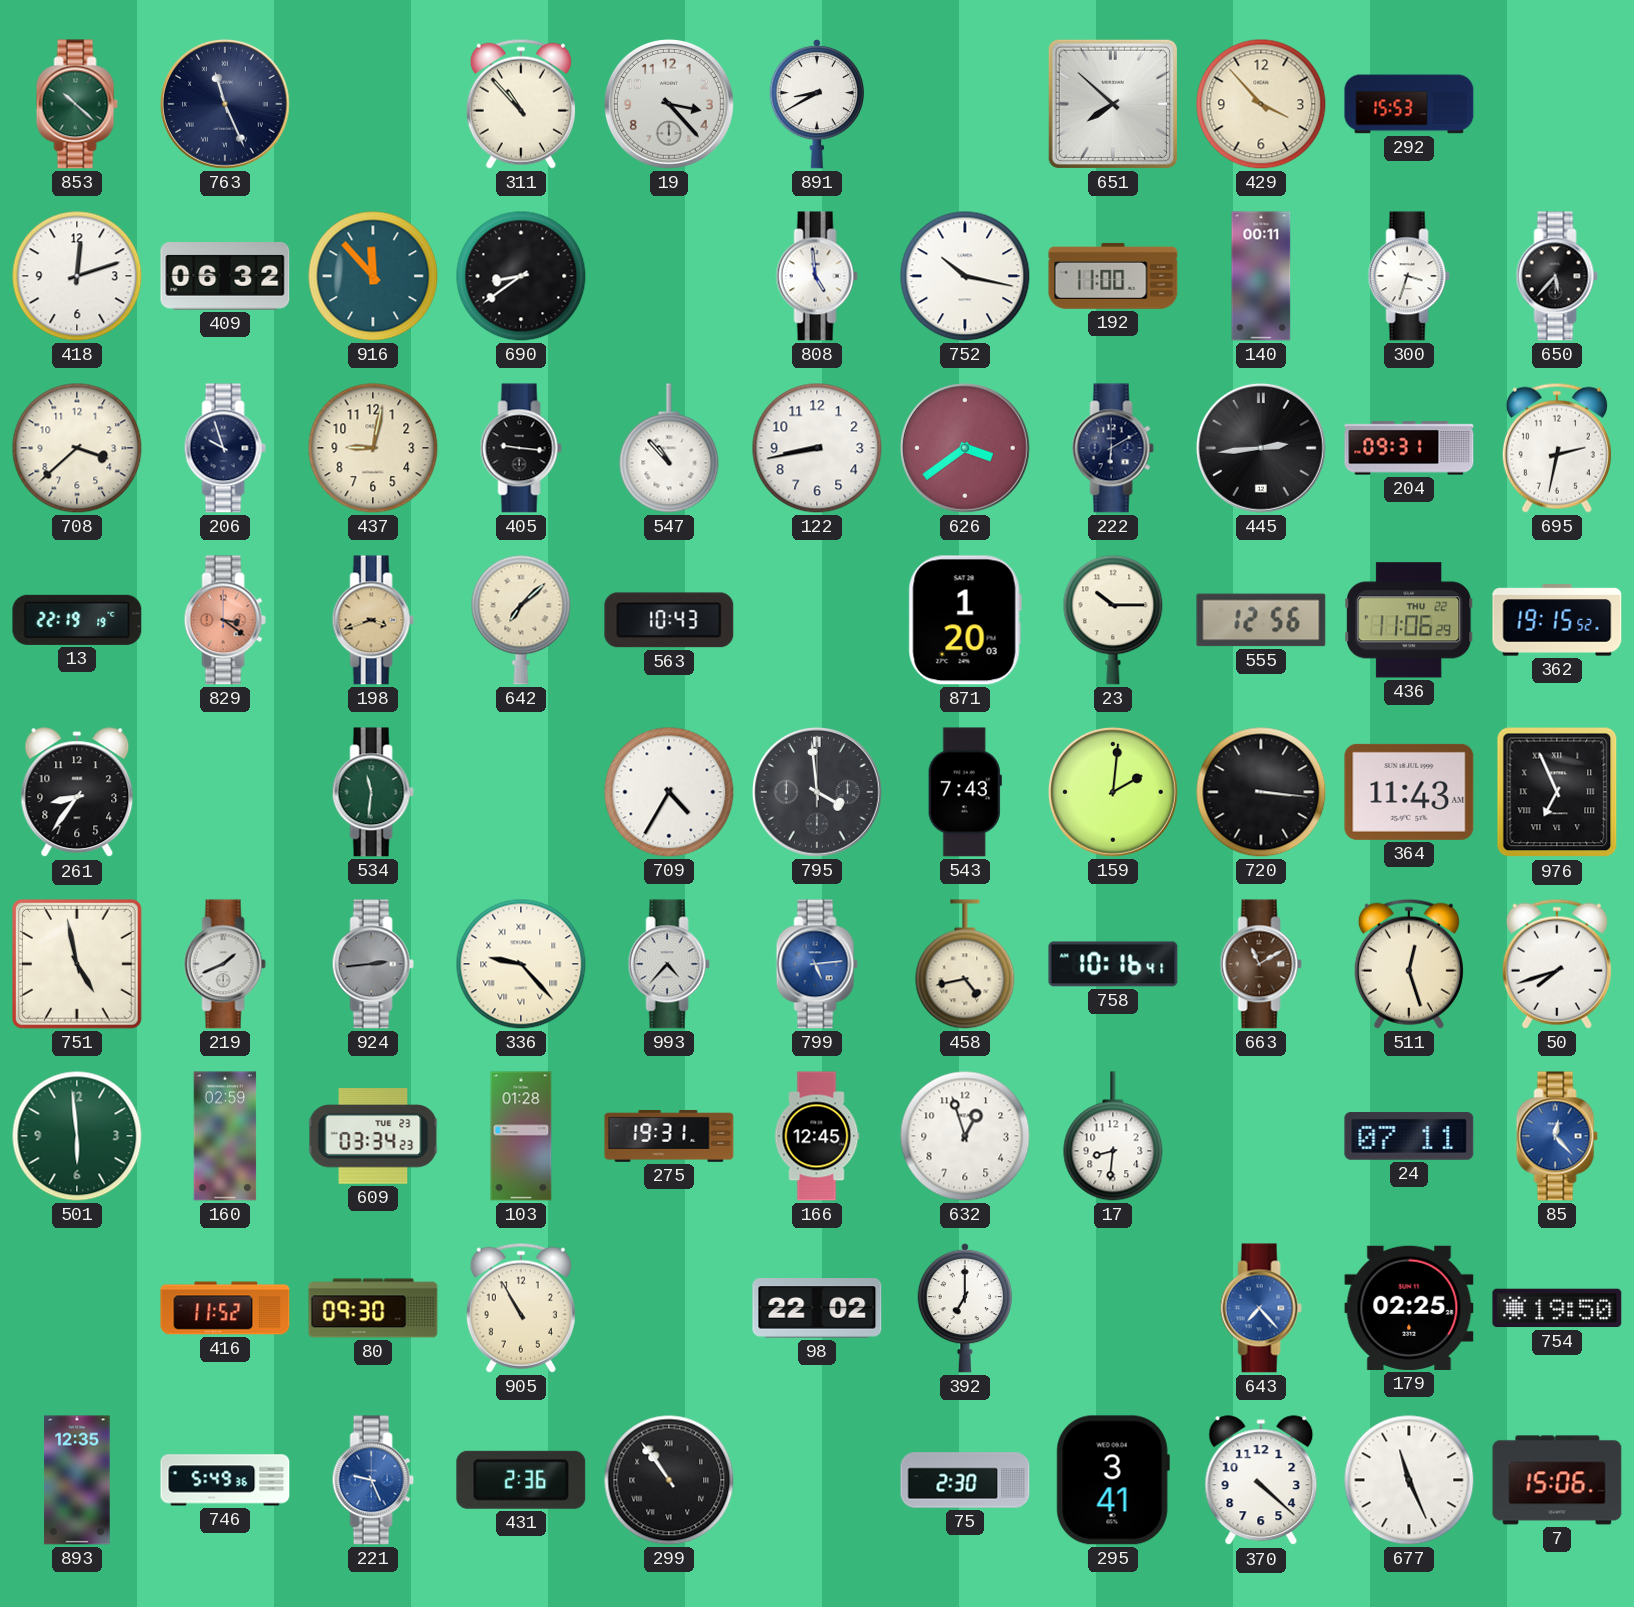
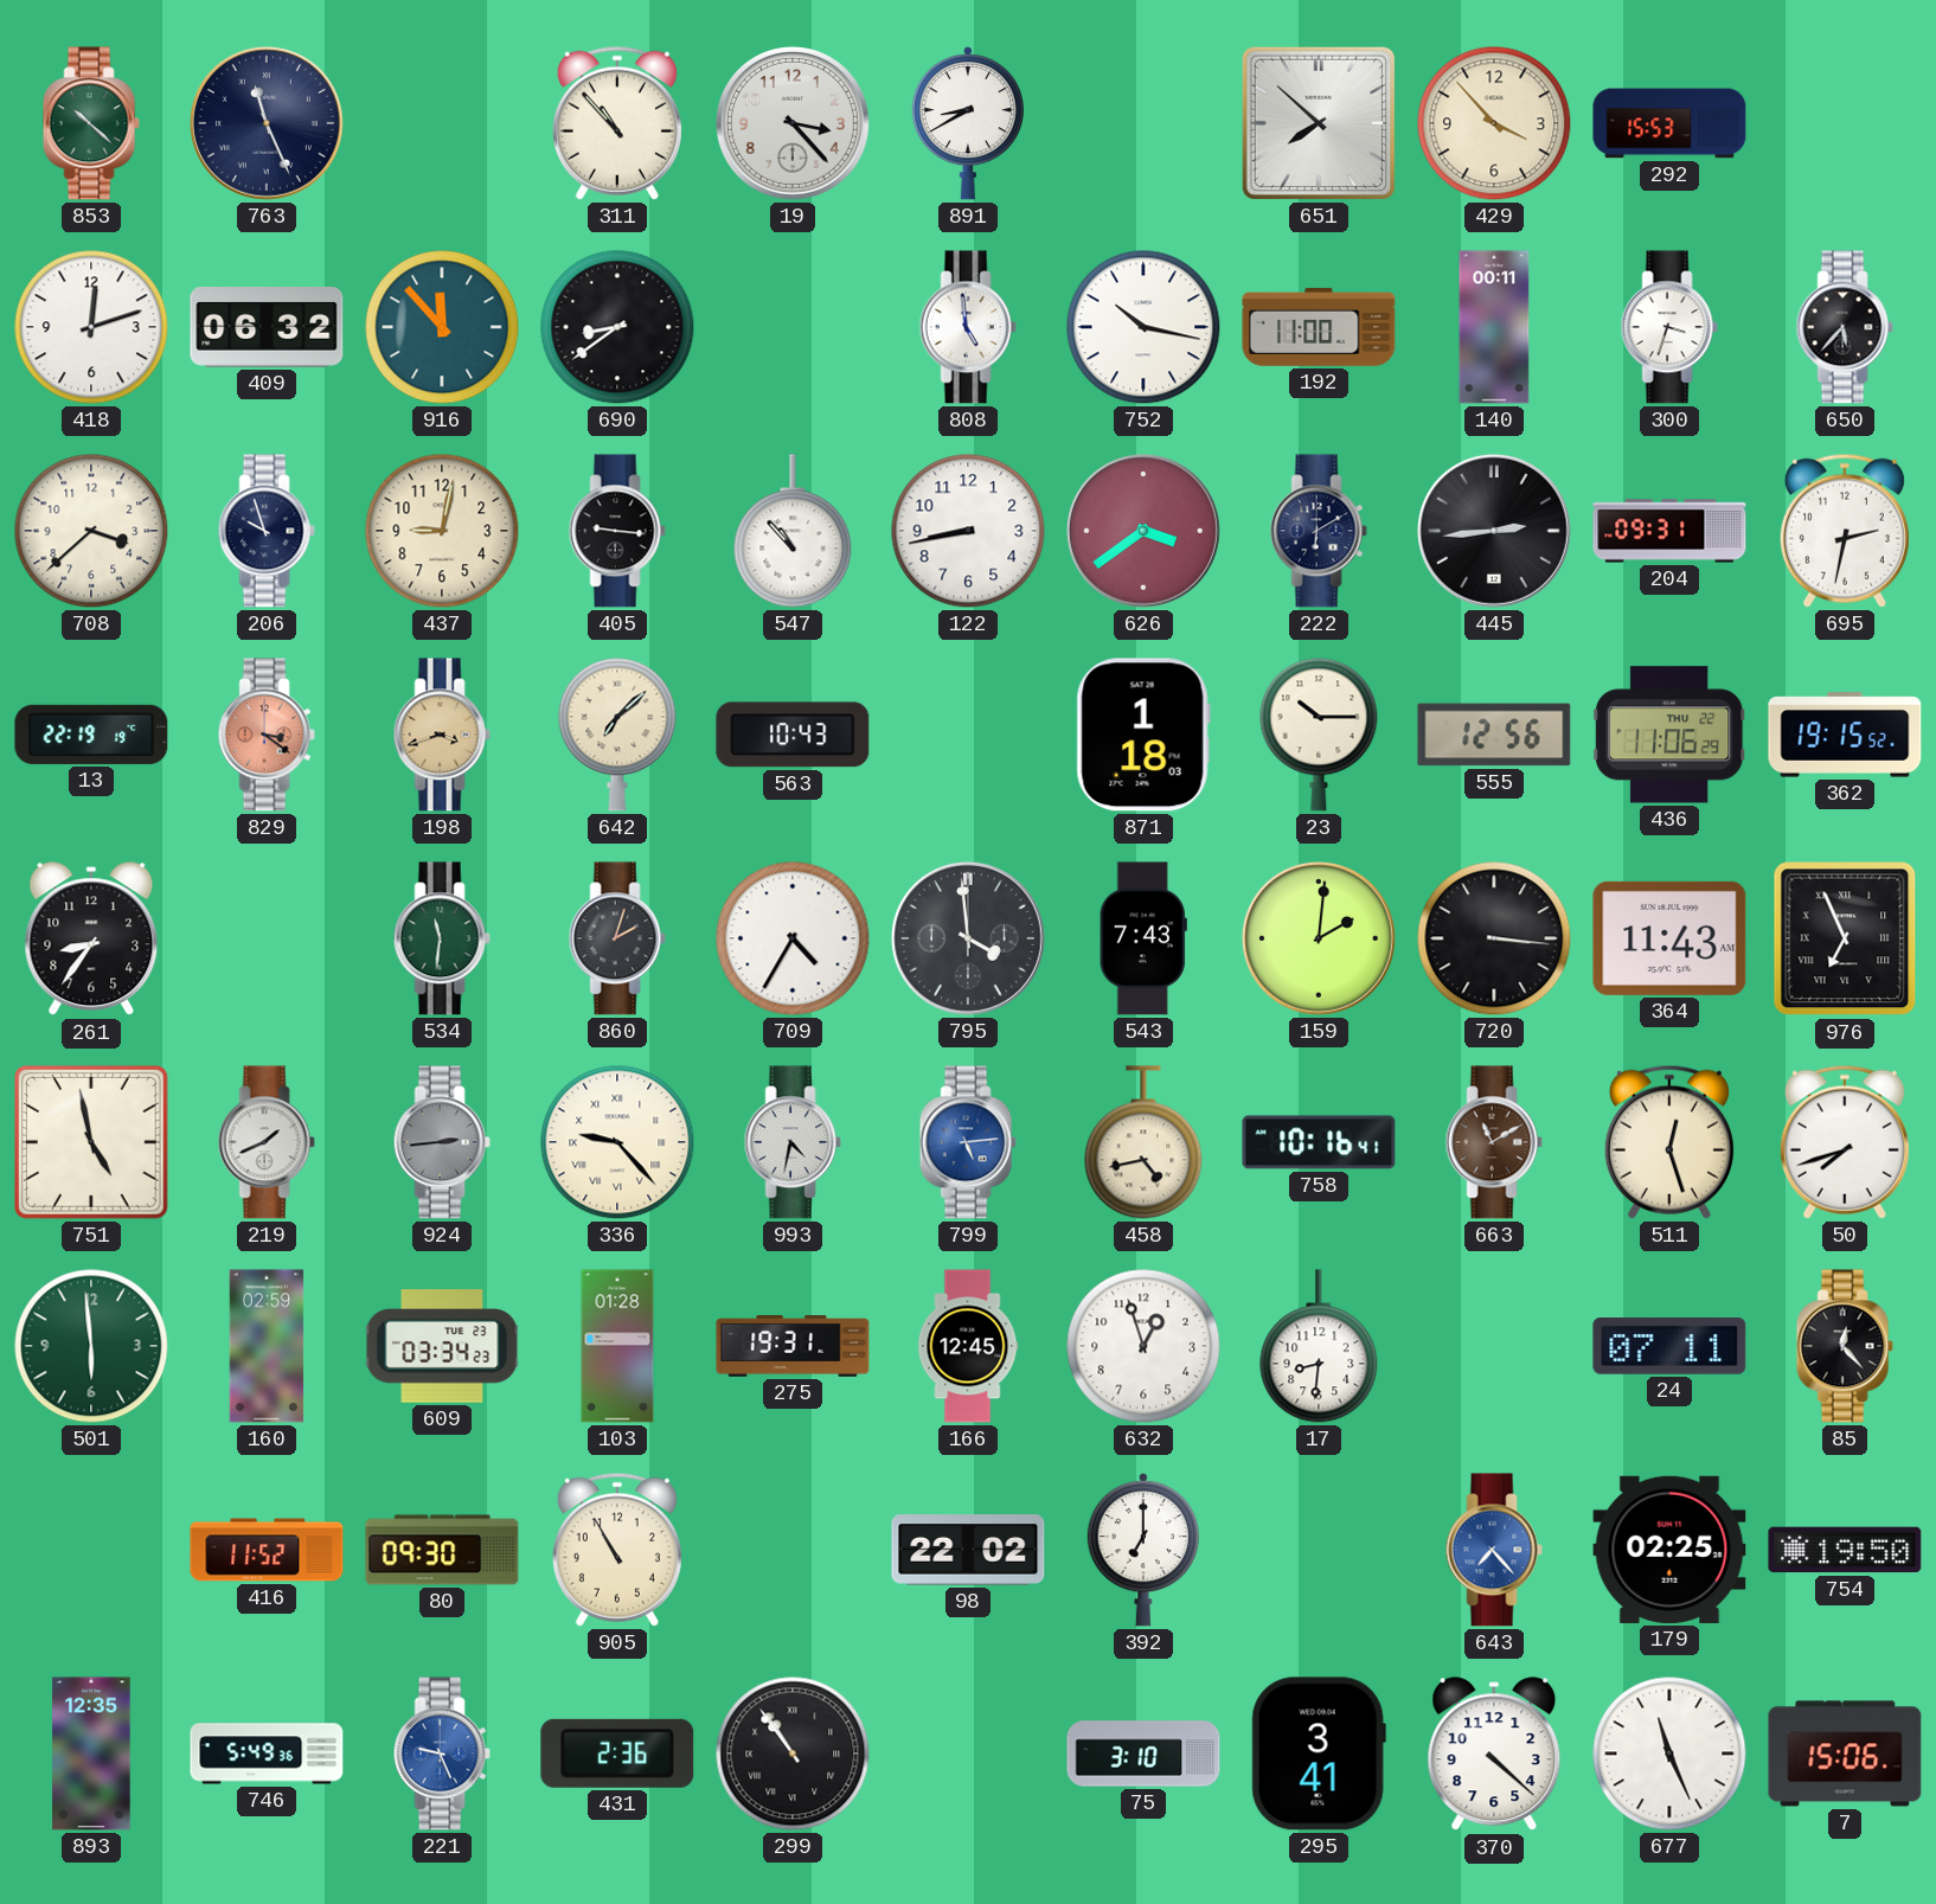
871: 1:20 -> 1:18
860: none -> 2:03
993: 4:37 -> 4:32
85 dial: blue -> black
75: 2:30 -> 3:10
